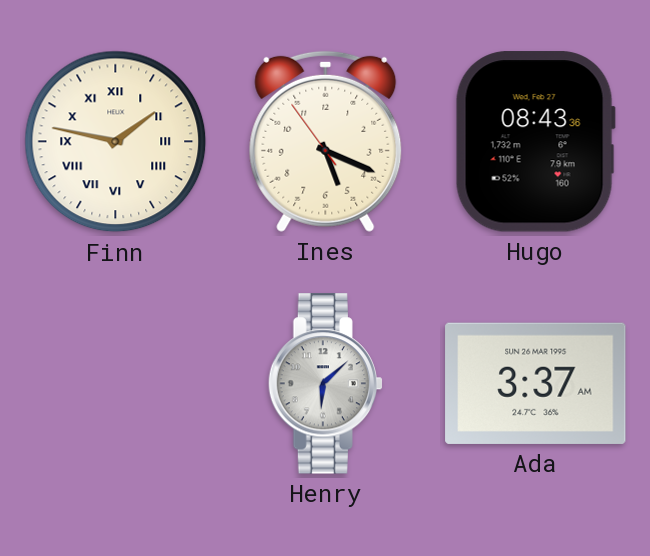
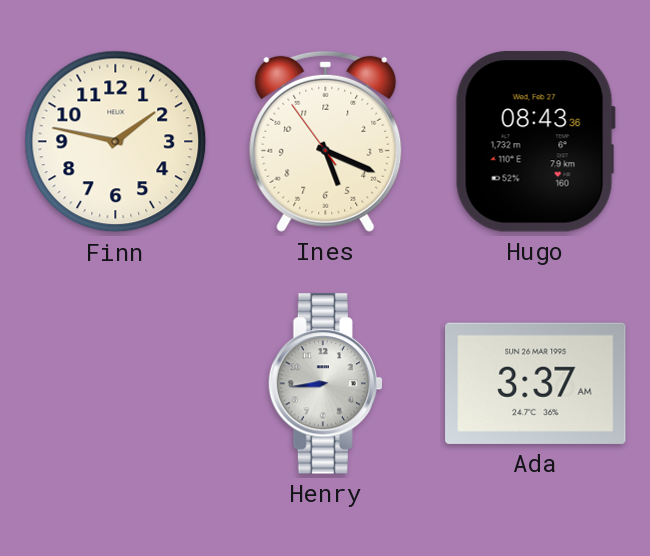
Finn numerals: Roman -> Arabic
Henry: 6:08 -> 8:44
